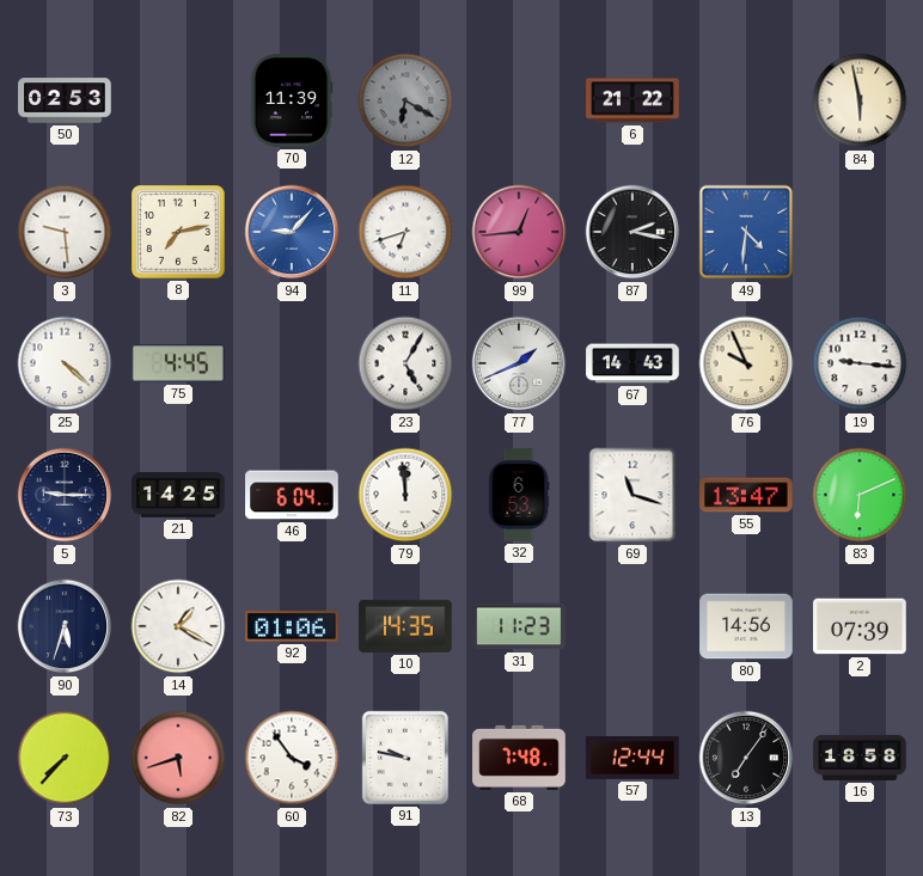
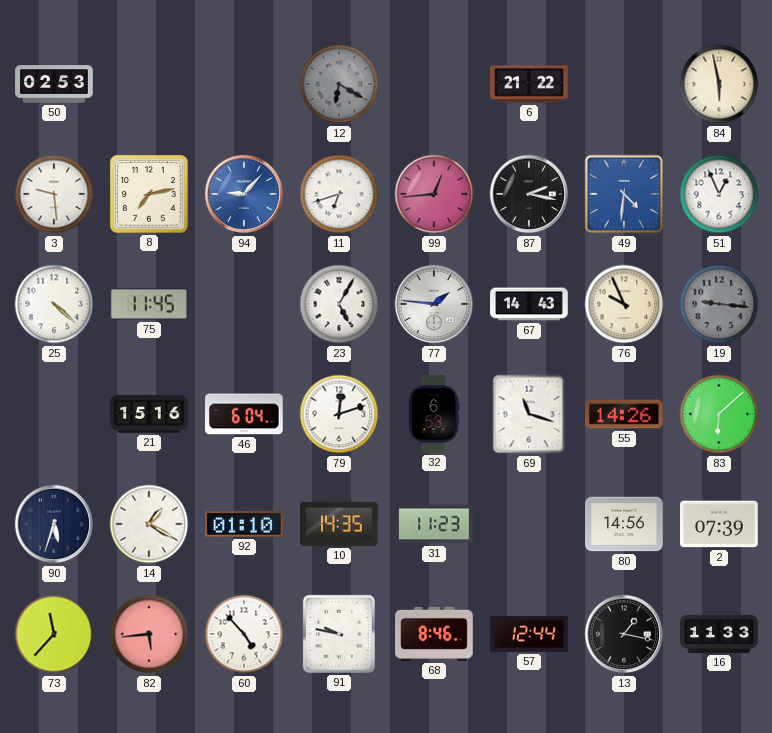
70: 11:39 -> none
51: none -> 12:56
75: 4:45 -> 11:45
77: 1:41 -> 1:46
19 dial: white -> grey
5: 9:15 -> none
21: 14:25 -> 15:16
79: 11:59 -> 12:12
55: 13:47 -> 14:26
83: 6:11 -> 6:08
92: 01:06 -> 01:10
73: 7:37 -> 11:37
82: 5:42 -> 5:44
60: 3:54 -> 4:53
68: 7:48 -> 8:46
13: 7:06 -> 1:17
16: 18:58 -> 11:33
